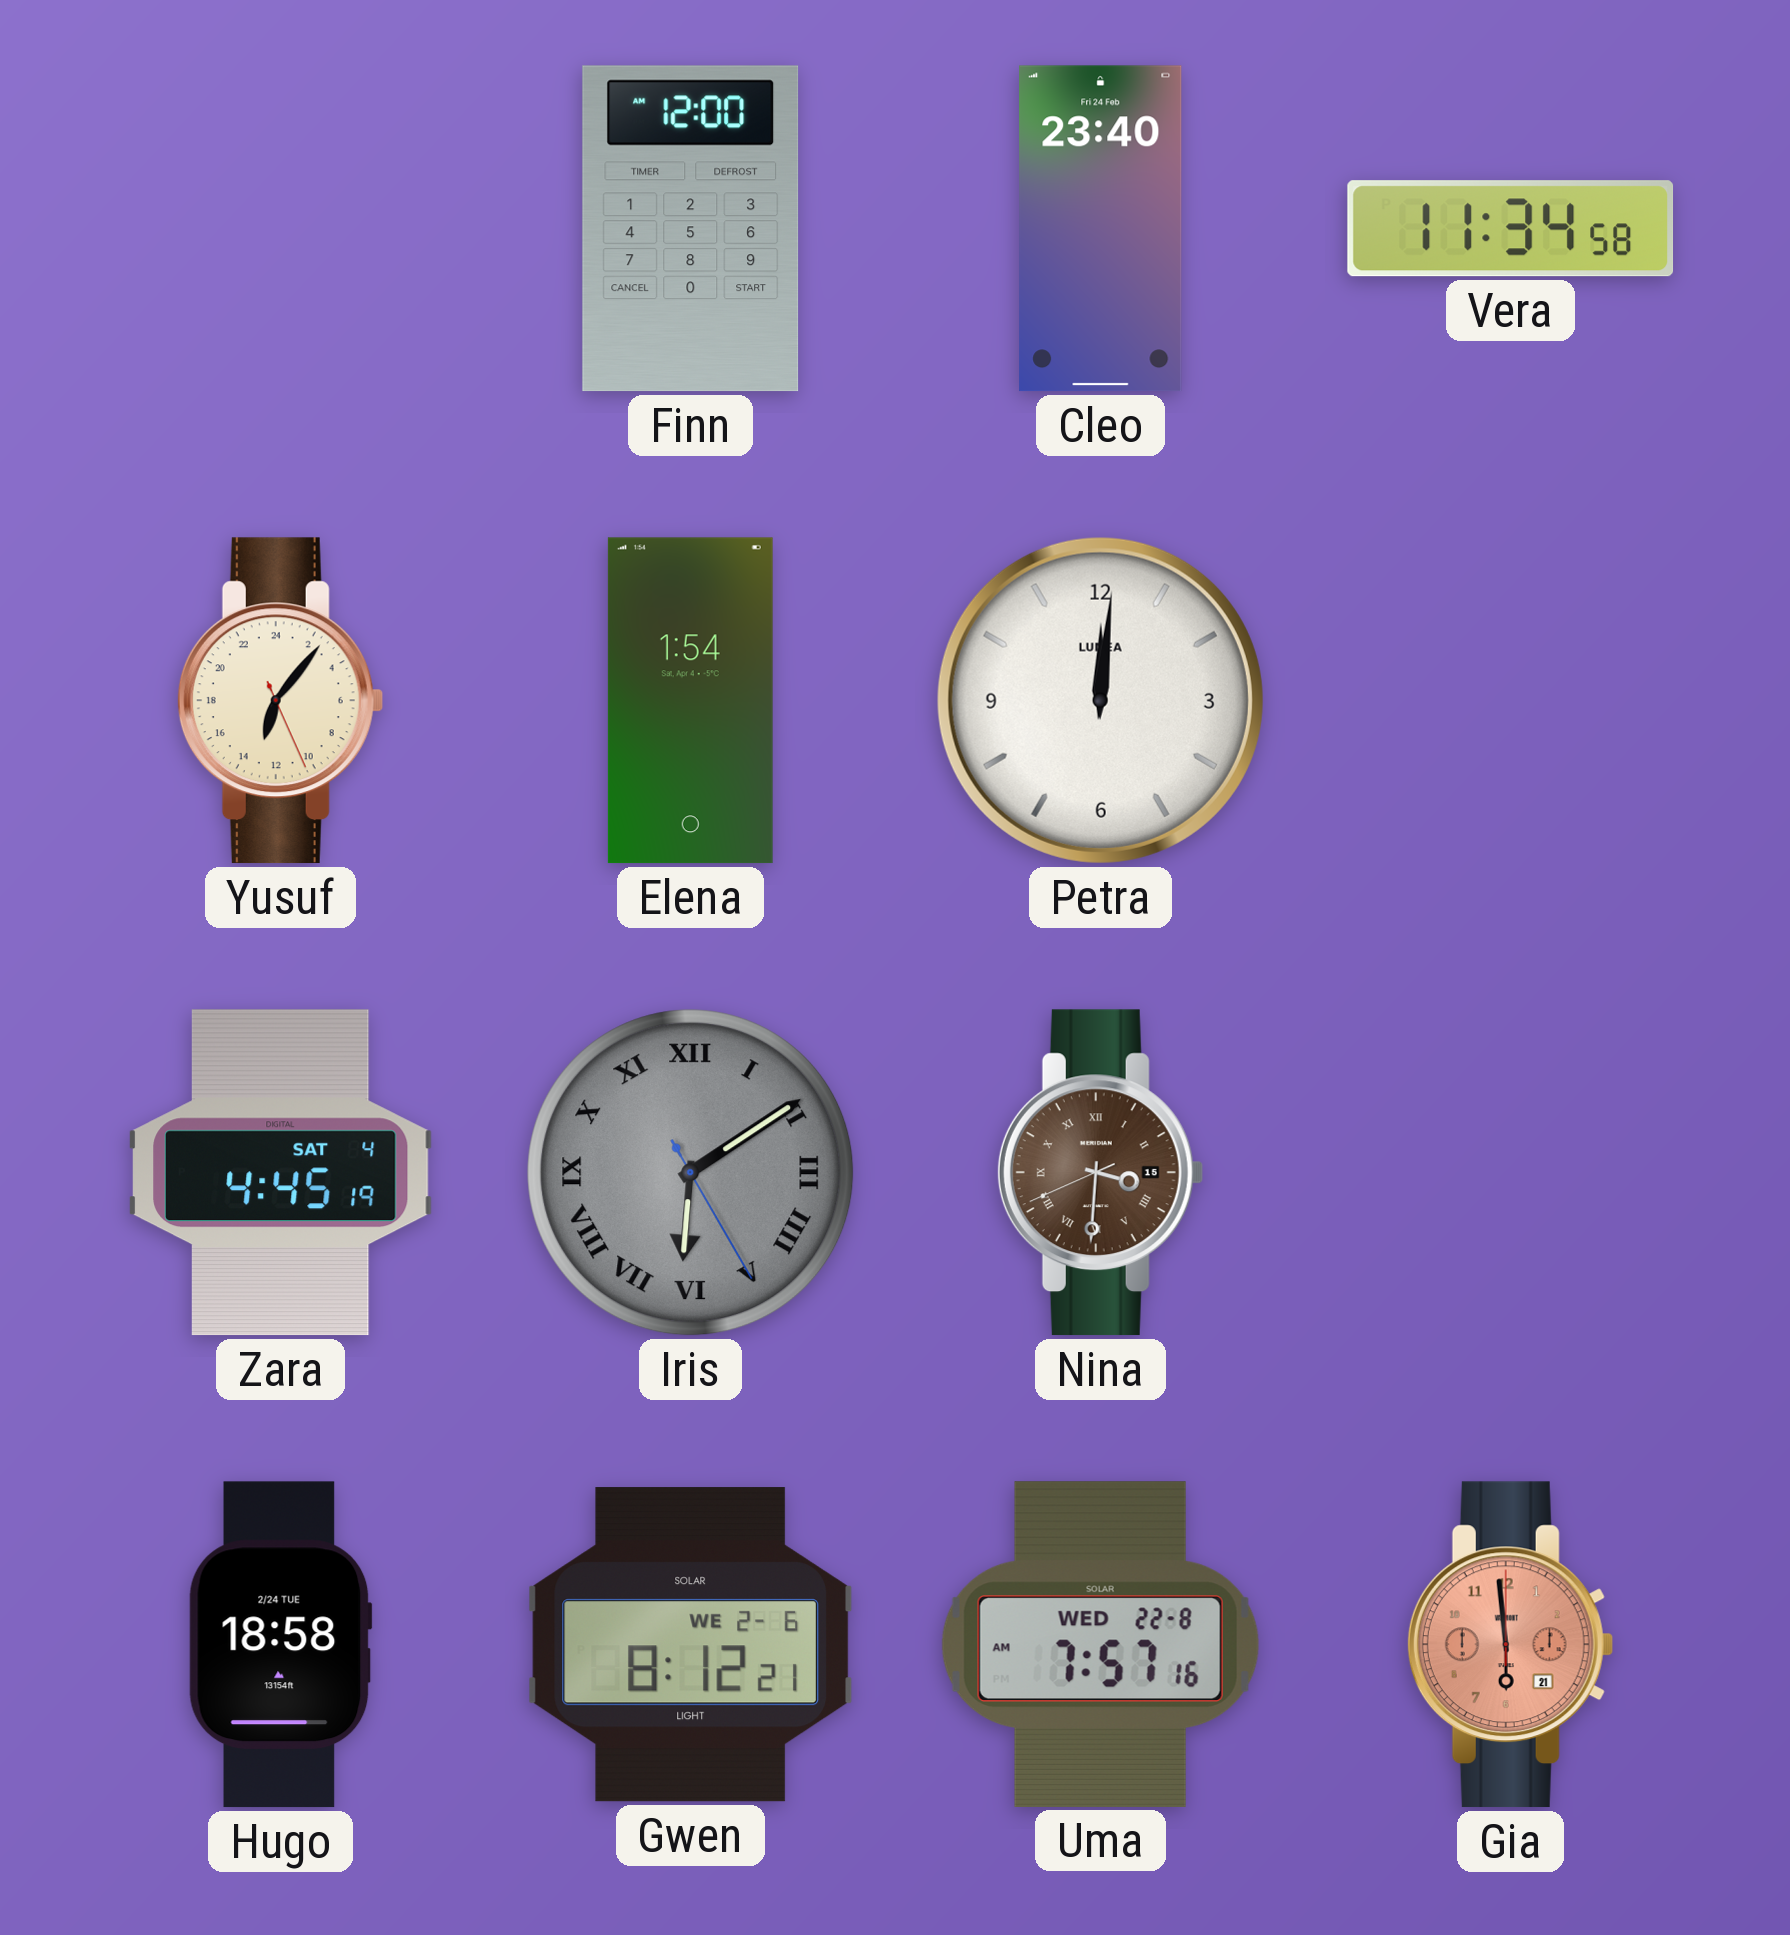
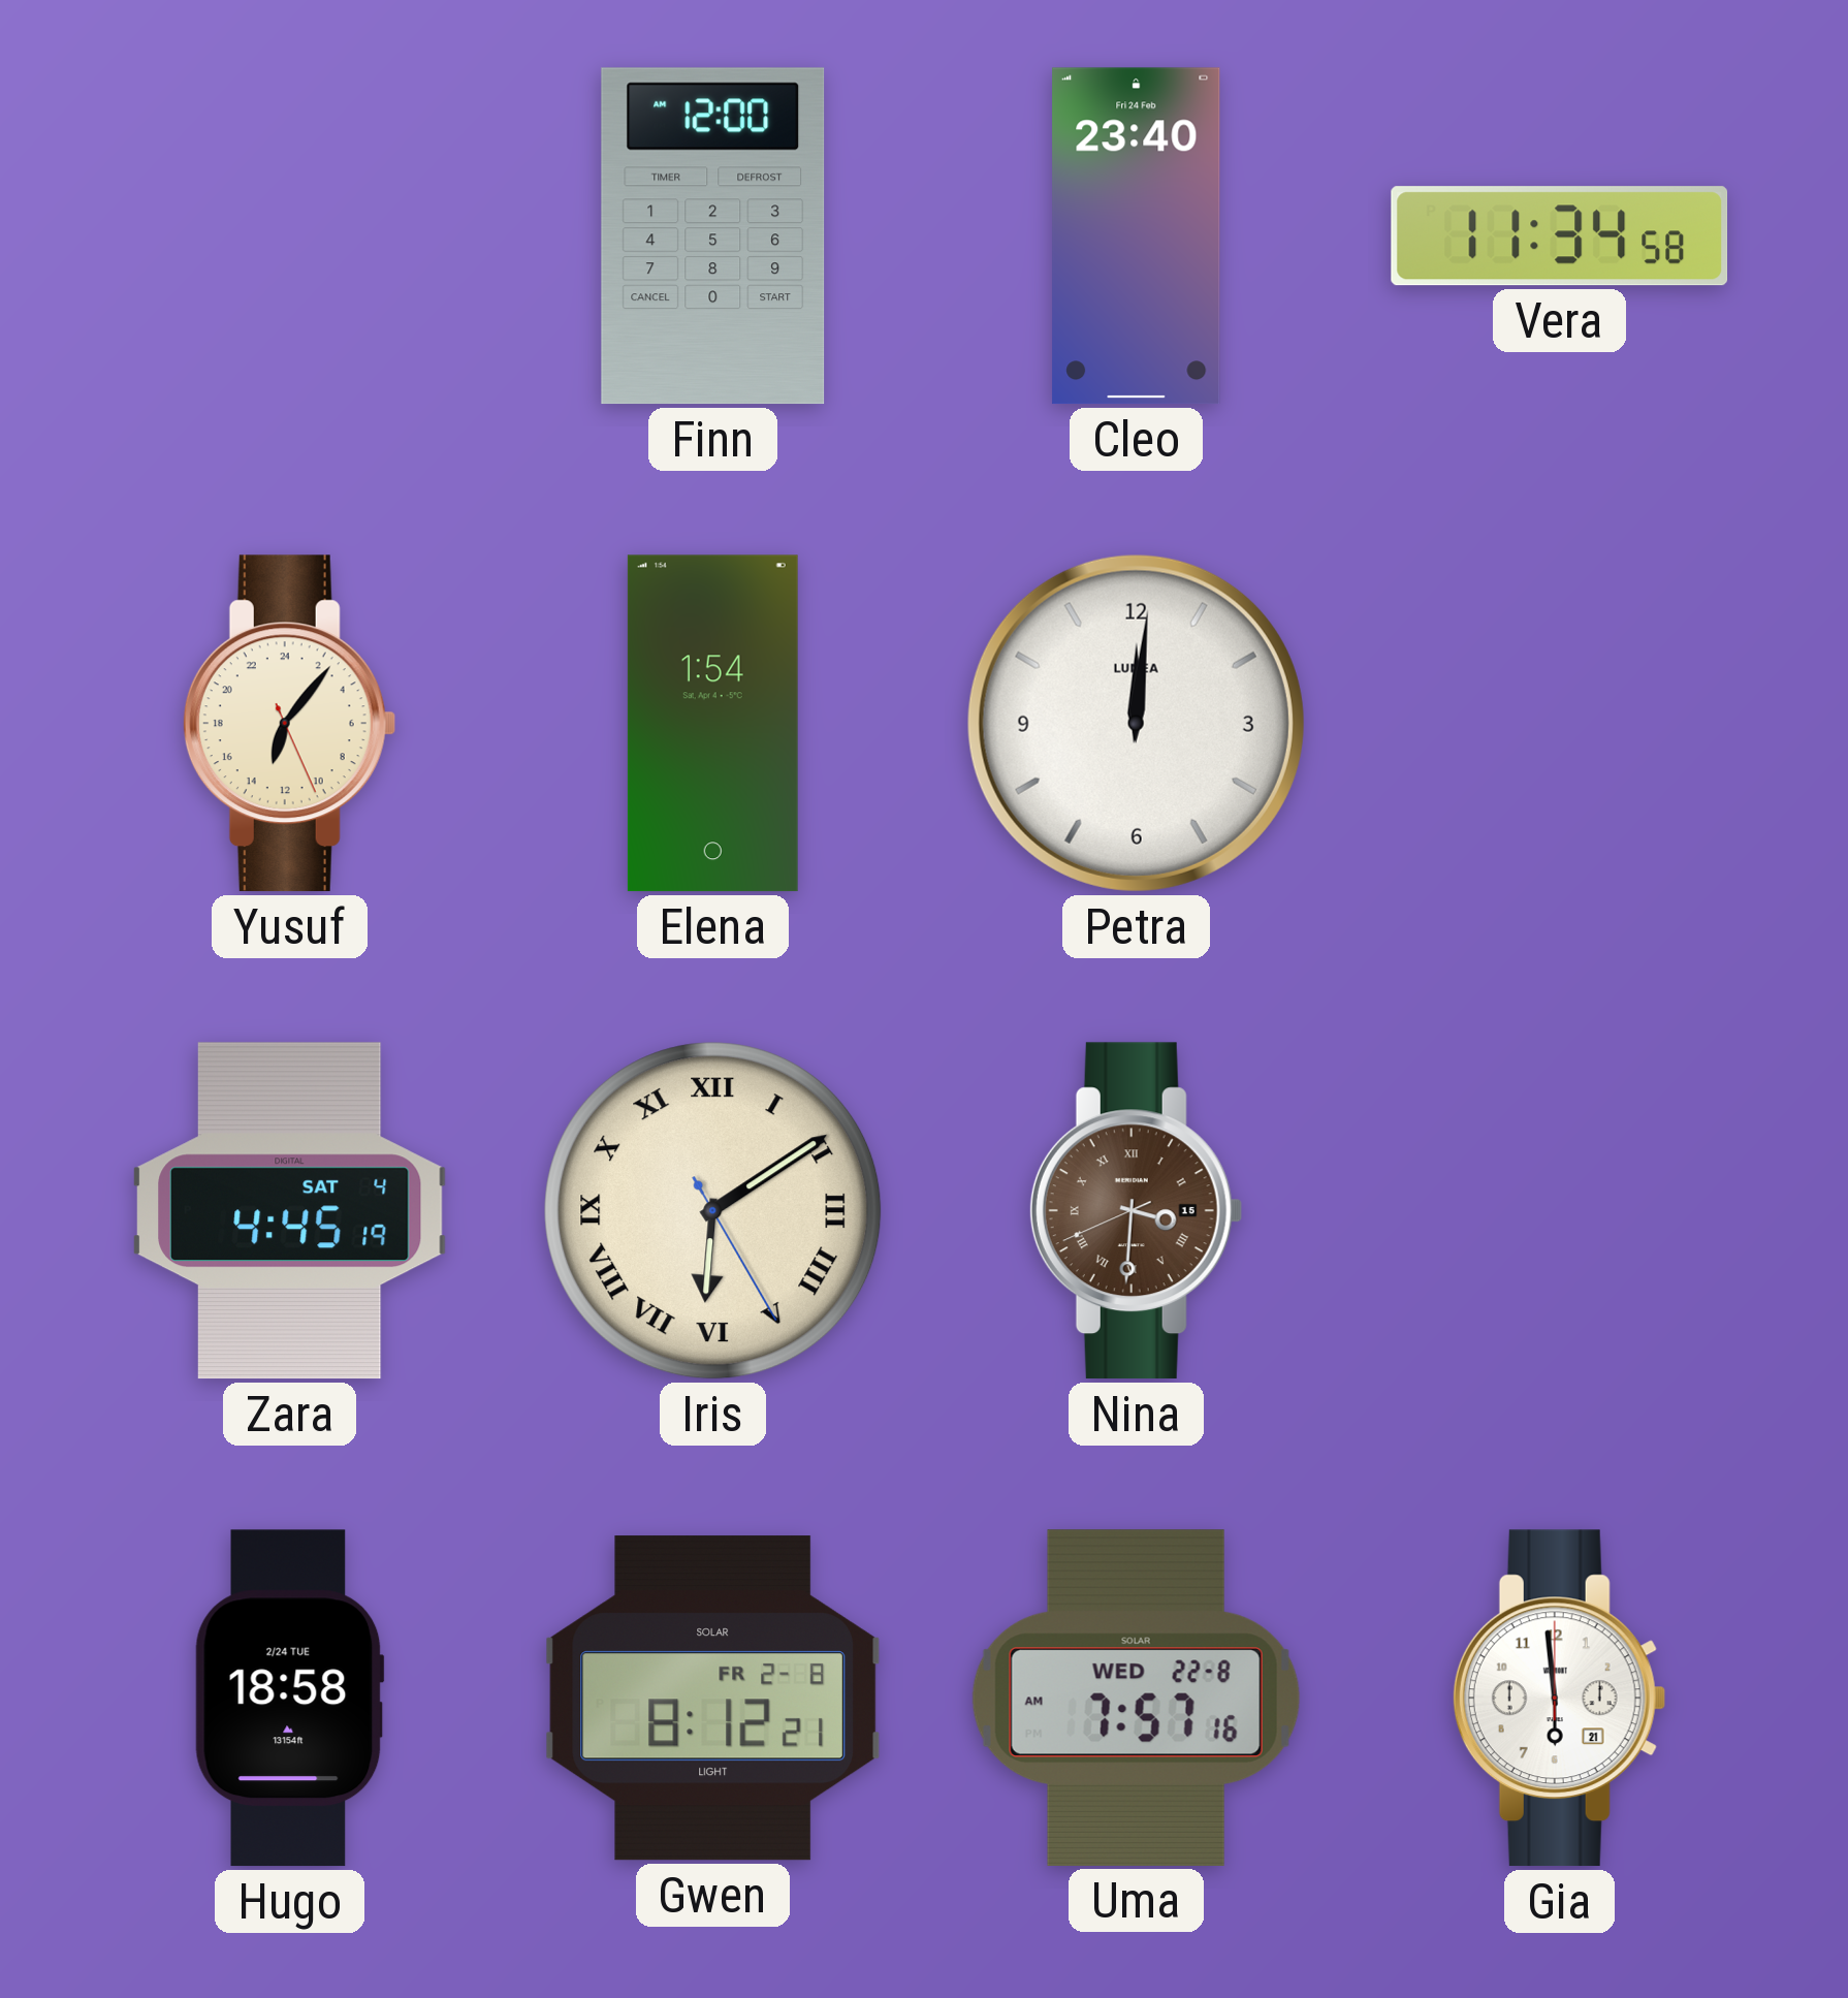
Iris dial: grey -> cream
Gwen date: WE 2-6 -> FR 2-8
Gia dial: salmon -> white
